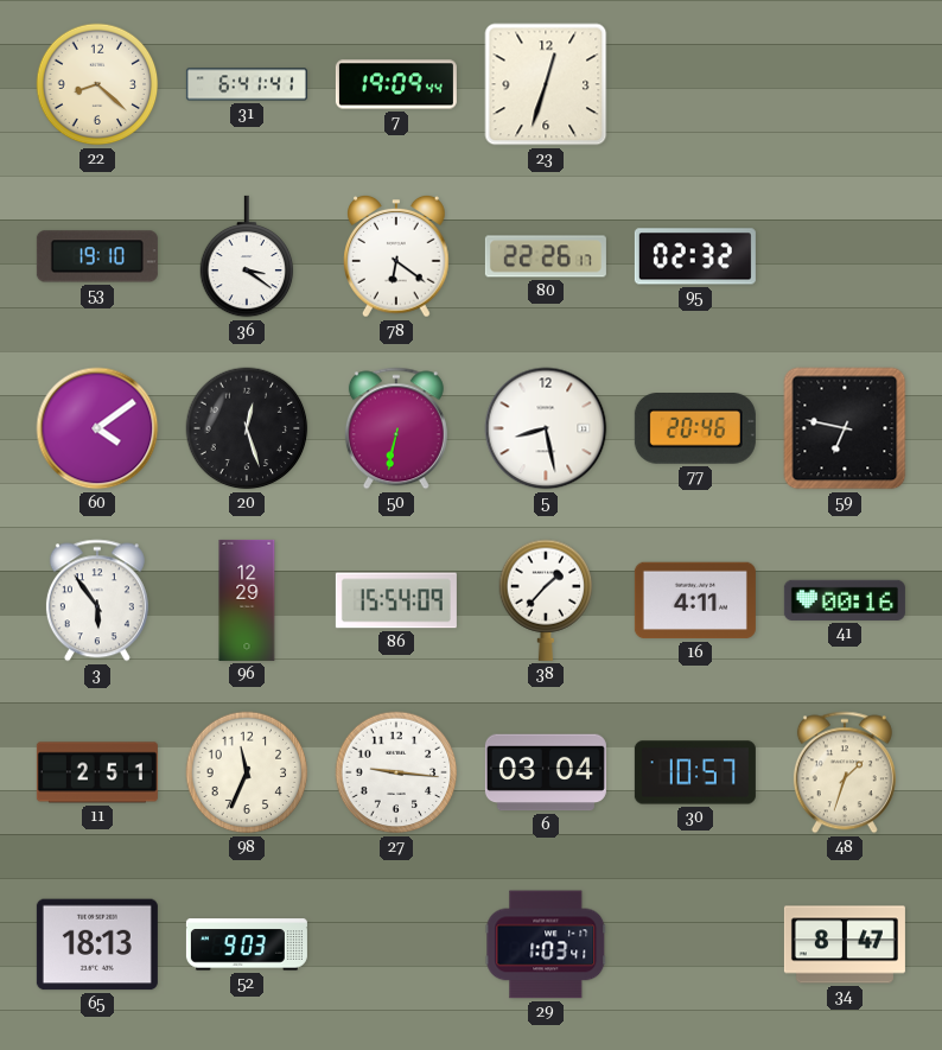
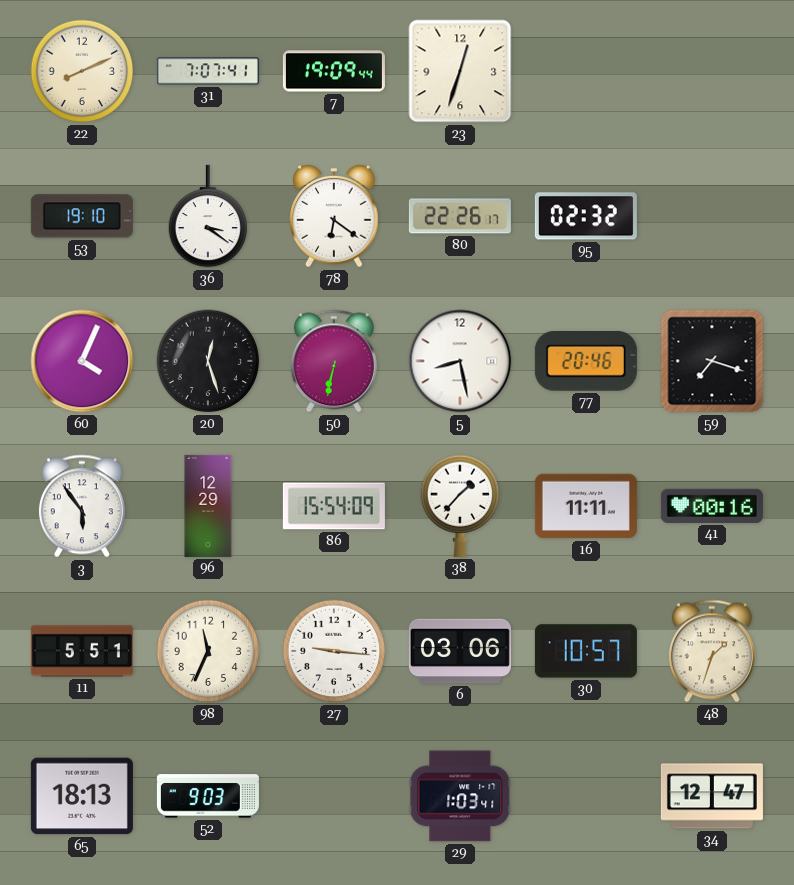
22: 8:22 -> 8:11
31: 6:41 -> 7:07
60: 4:09 -> 4:04
59: 6:47 -> 7:18
16: 4:11 -> 11:11
11: 2:51 -> 5:51
6: 03:04 -> 03:06
34: 8:47 -> 12:47
